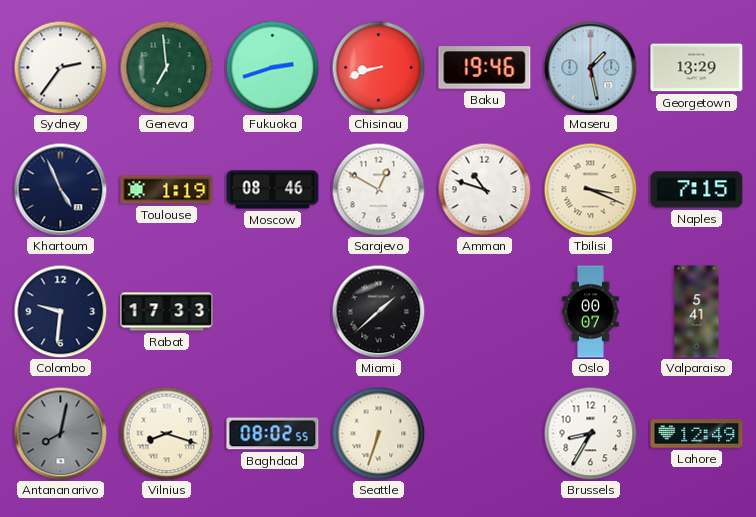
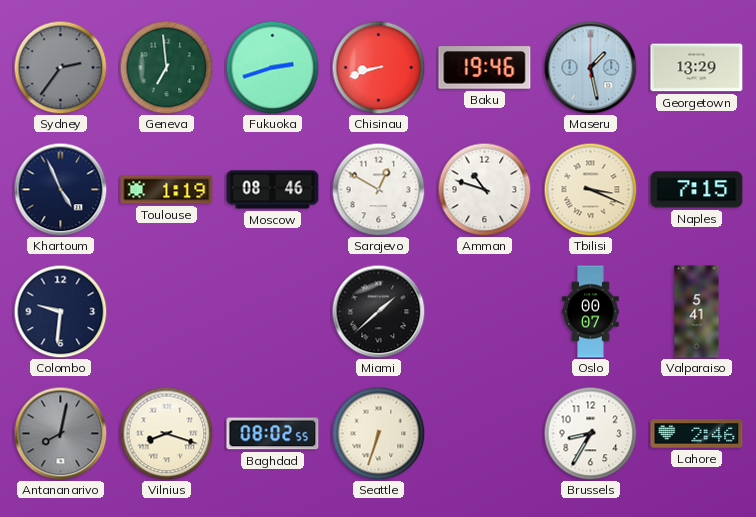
Sydney dial: white -> grey
Rabat: 17:33 -> none
Lahore: 12:49 -> 2:46
